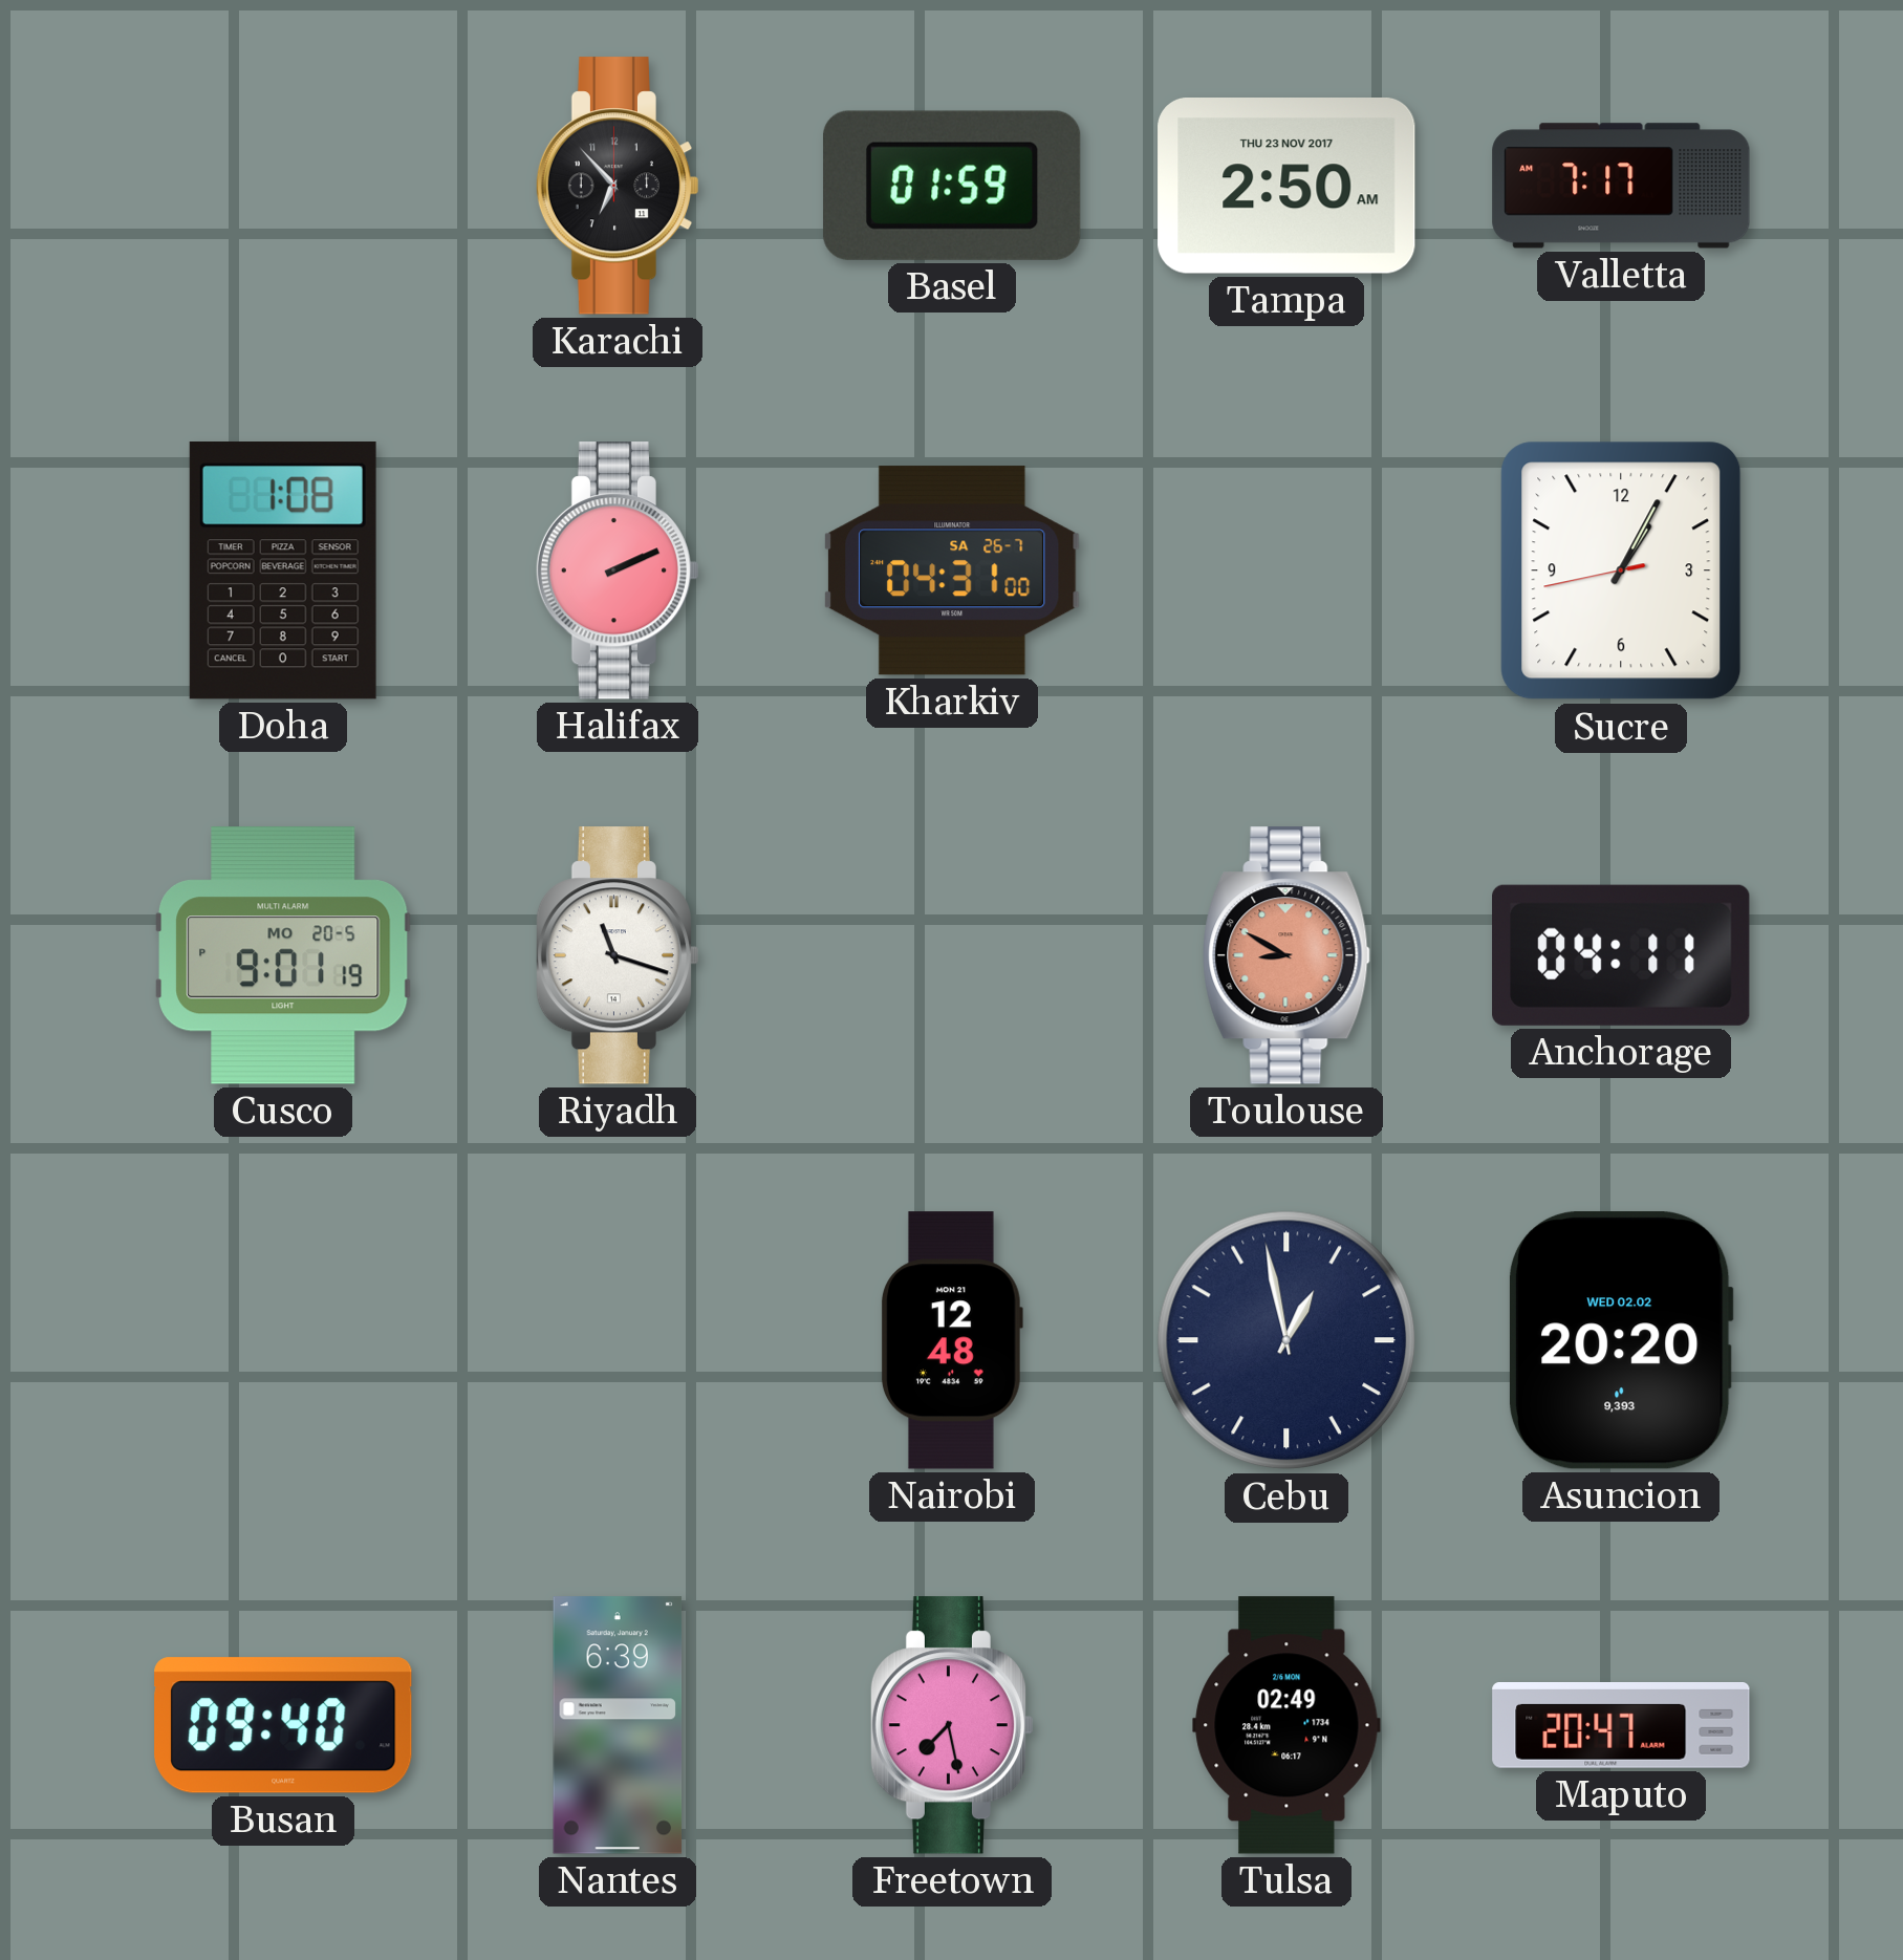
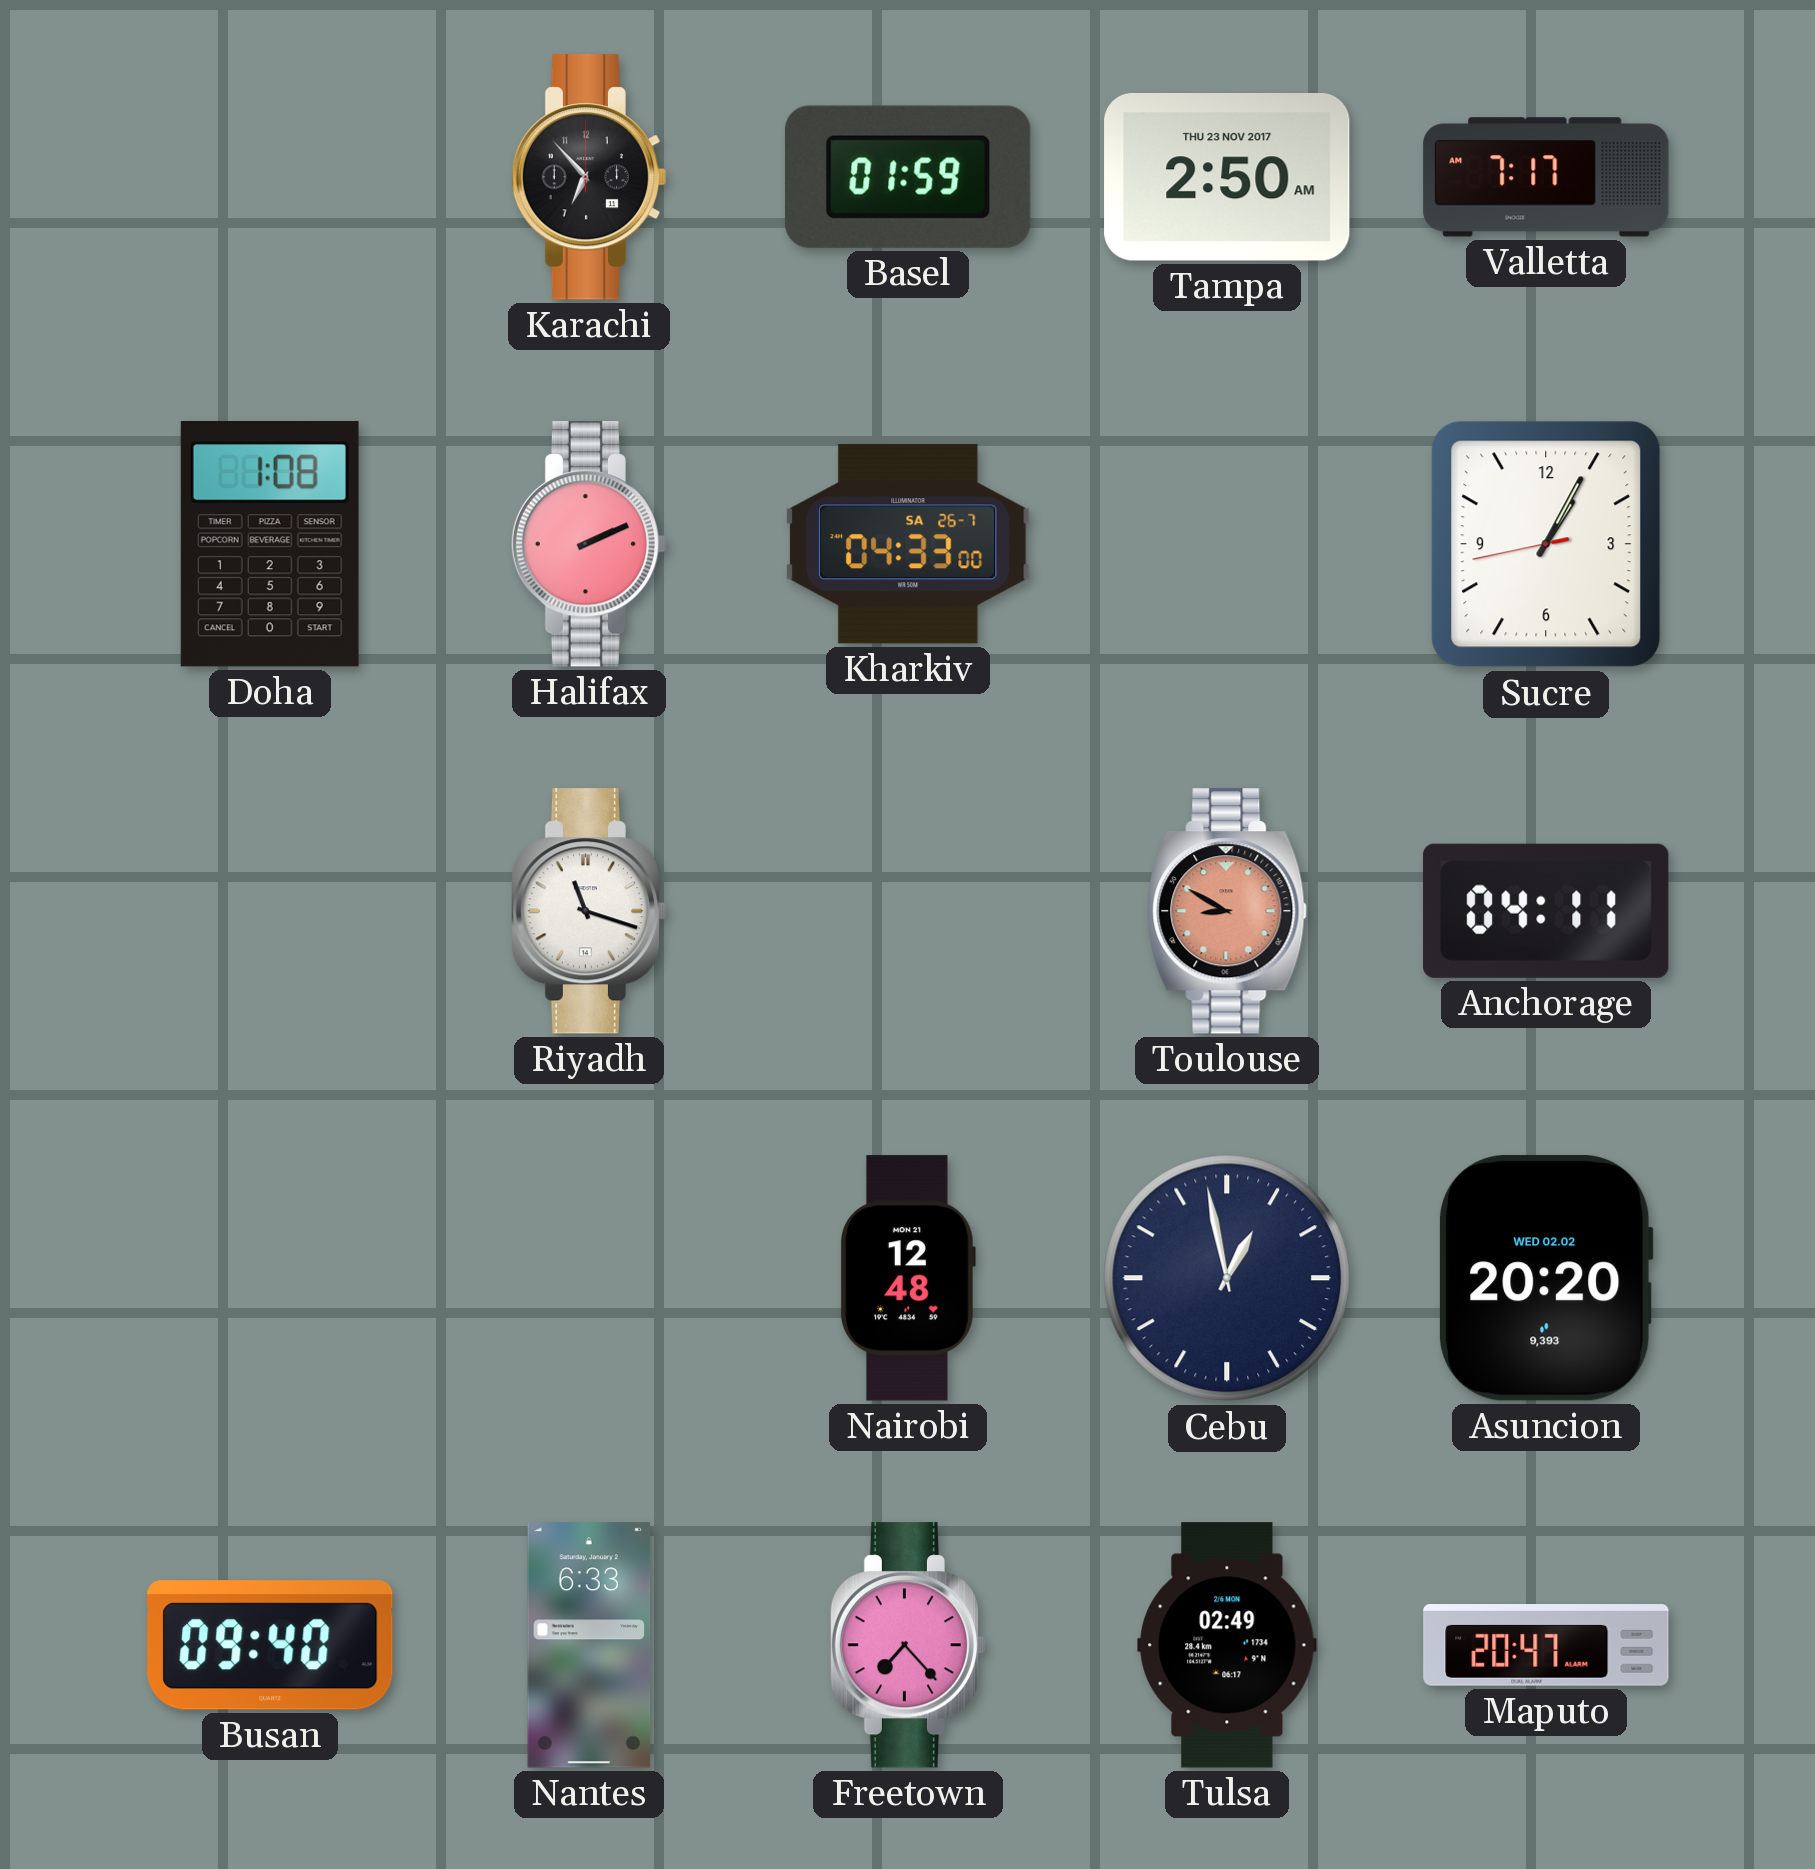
Kharkiv: 04:31 -> 04:33
Cusco: 9:01 -> none
Nantes: 6:39 -> 6:33
Freetown: 7:28 -> 7:23
